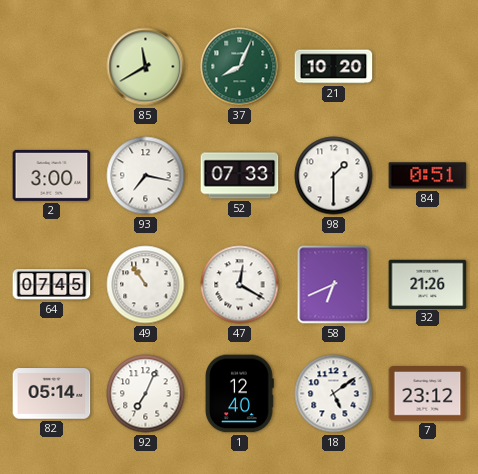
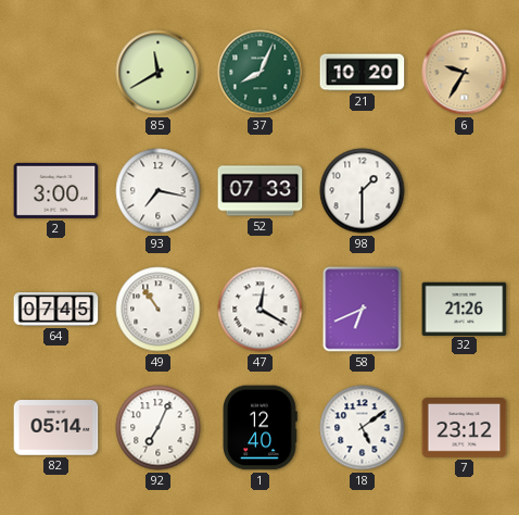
6: none -> 9:35
84: 0:51 -> none
